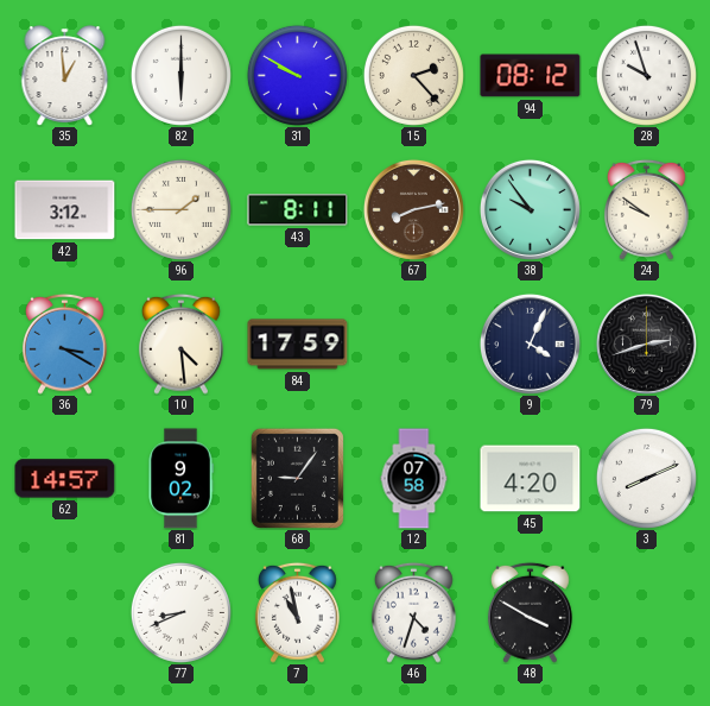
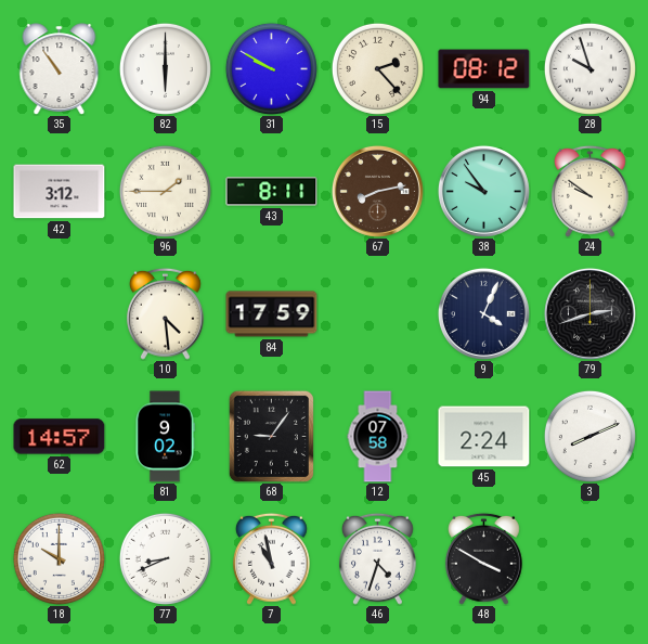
35: 12:59 -> 10:54
36: 3:20 -> none
45: 4:20 -> 2:24
18: none -> 10:00
